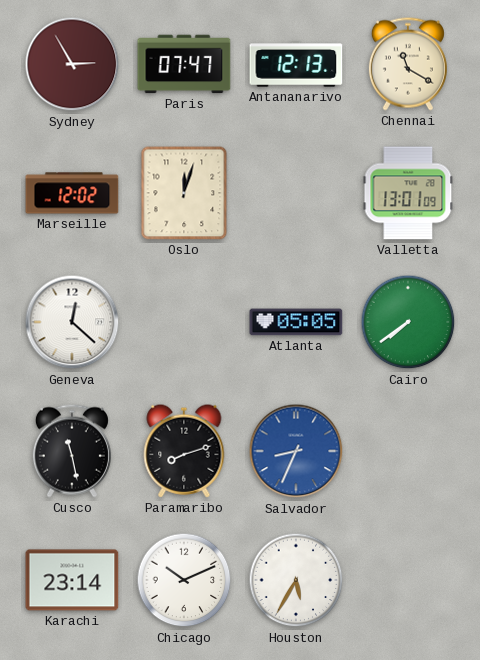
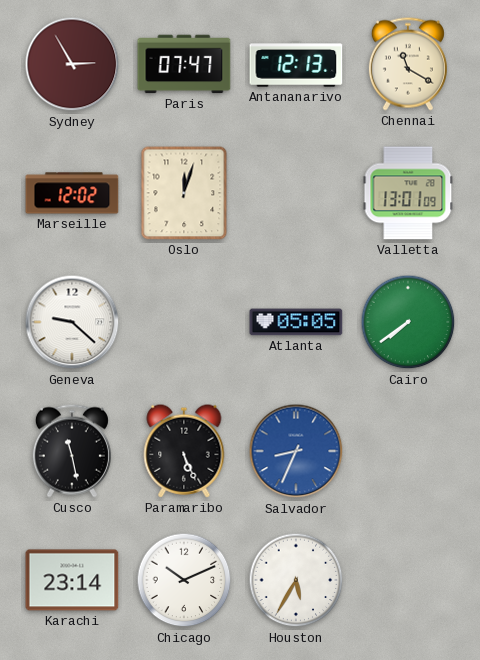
Geneva: 12:22 -> 9:22
Paramaribo: 8:12 -> 5:26
